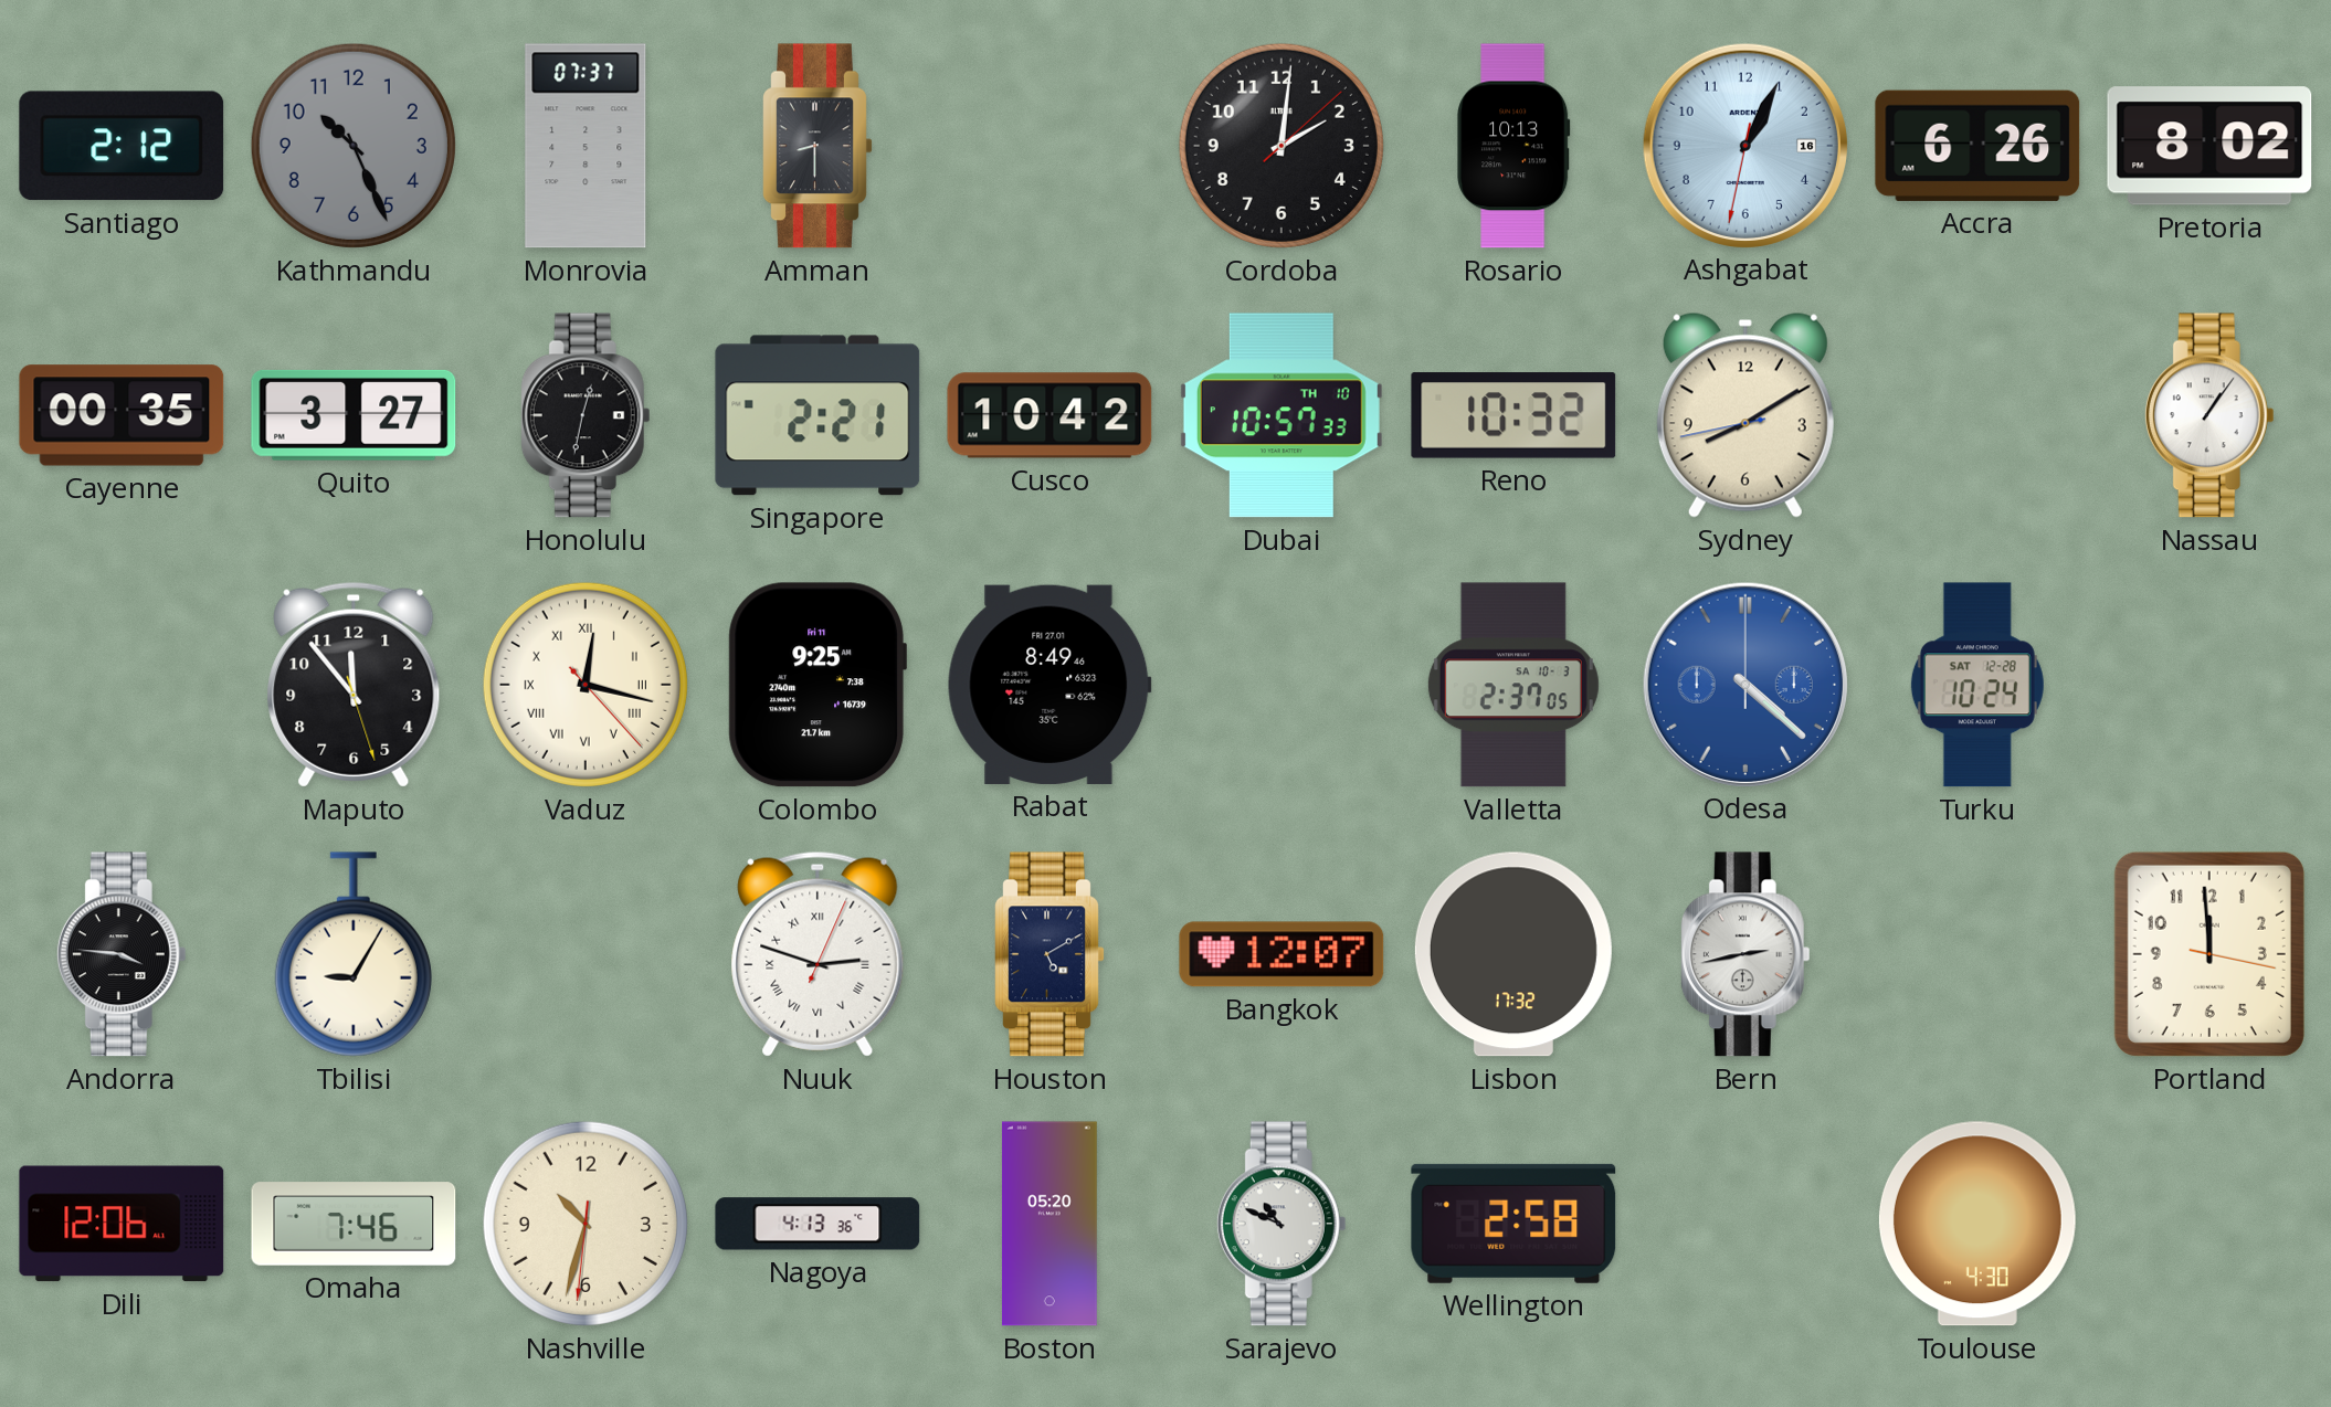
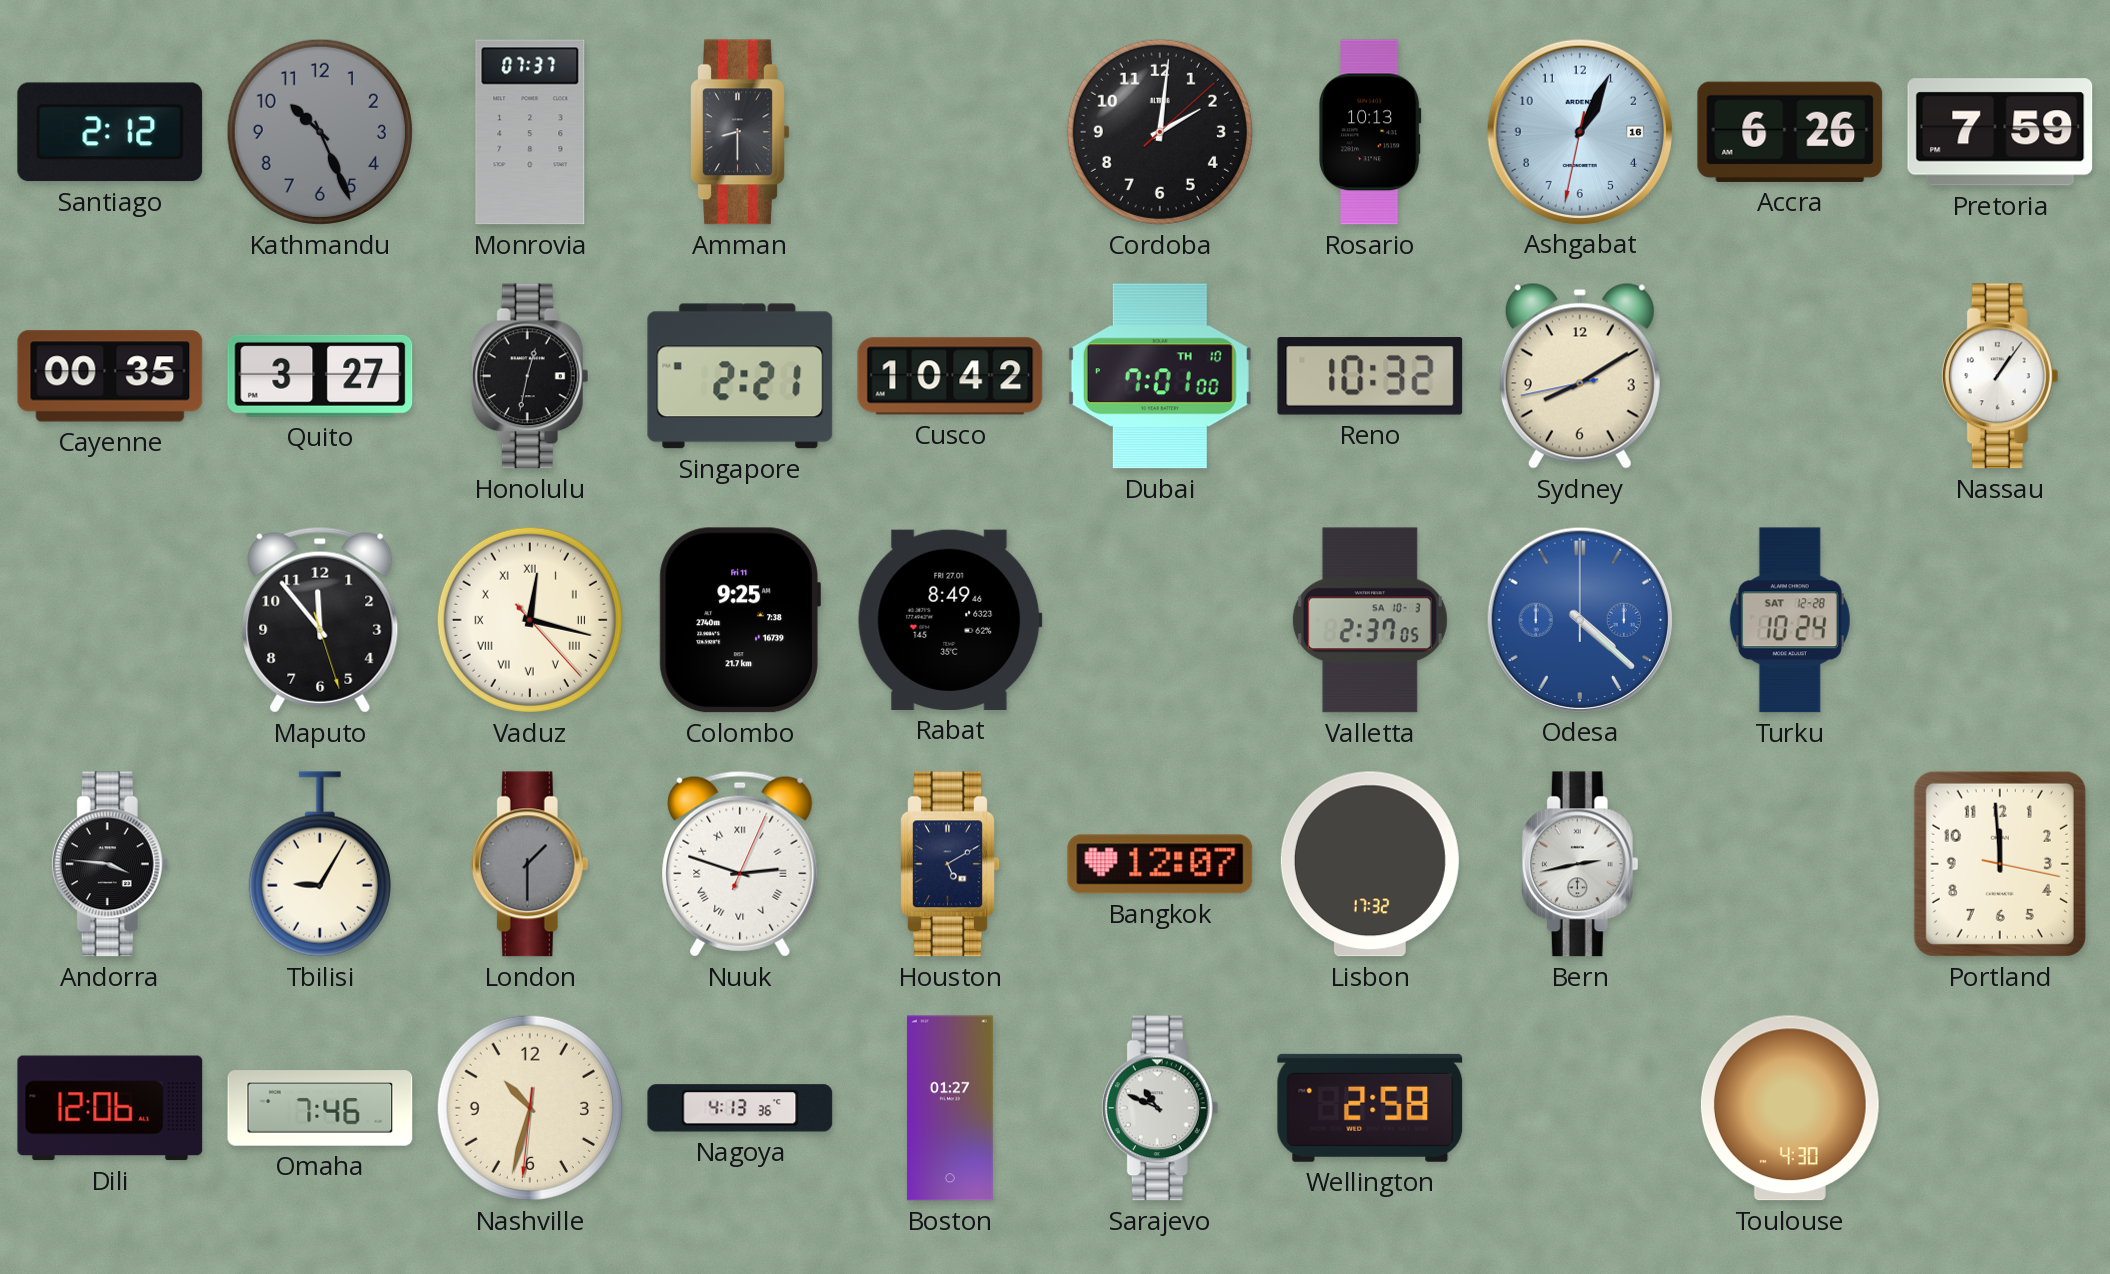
Pretoria: 8:02 -> 7:59
Dubai: 10:57 -> 7:01
London: none -> 1:30
Boston: 05:20 -> 01:27
